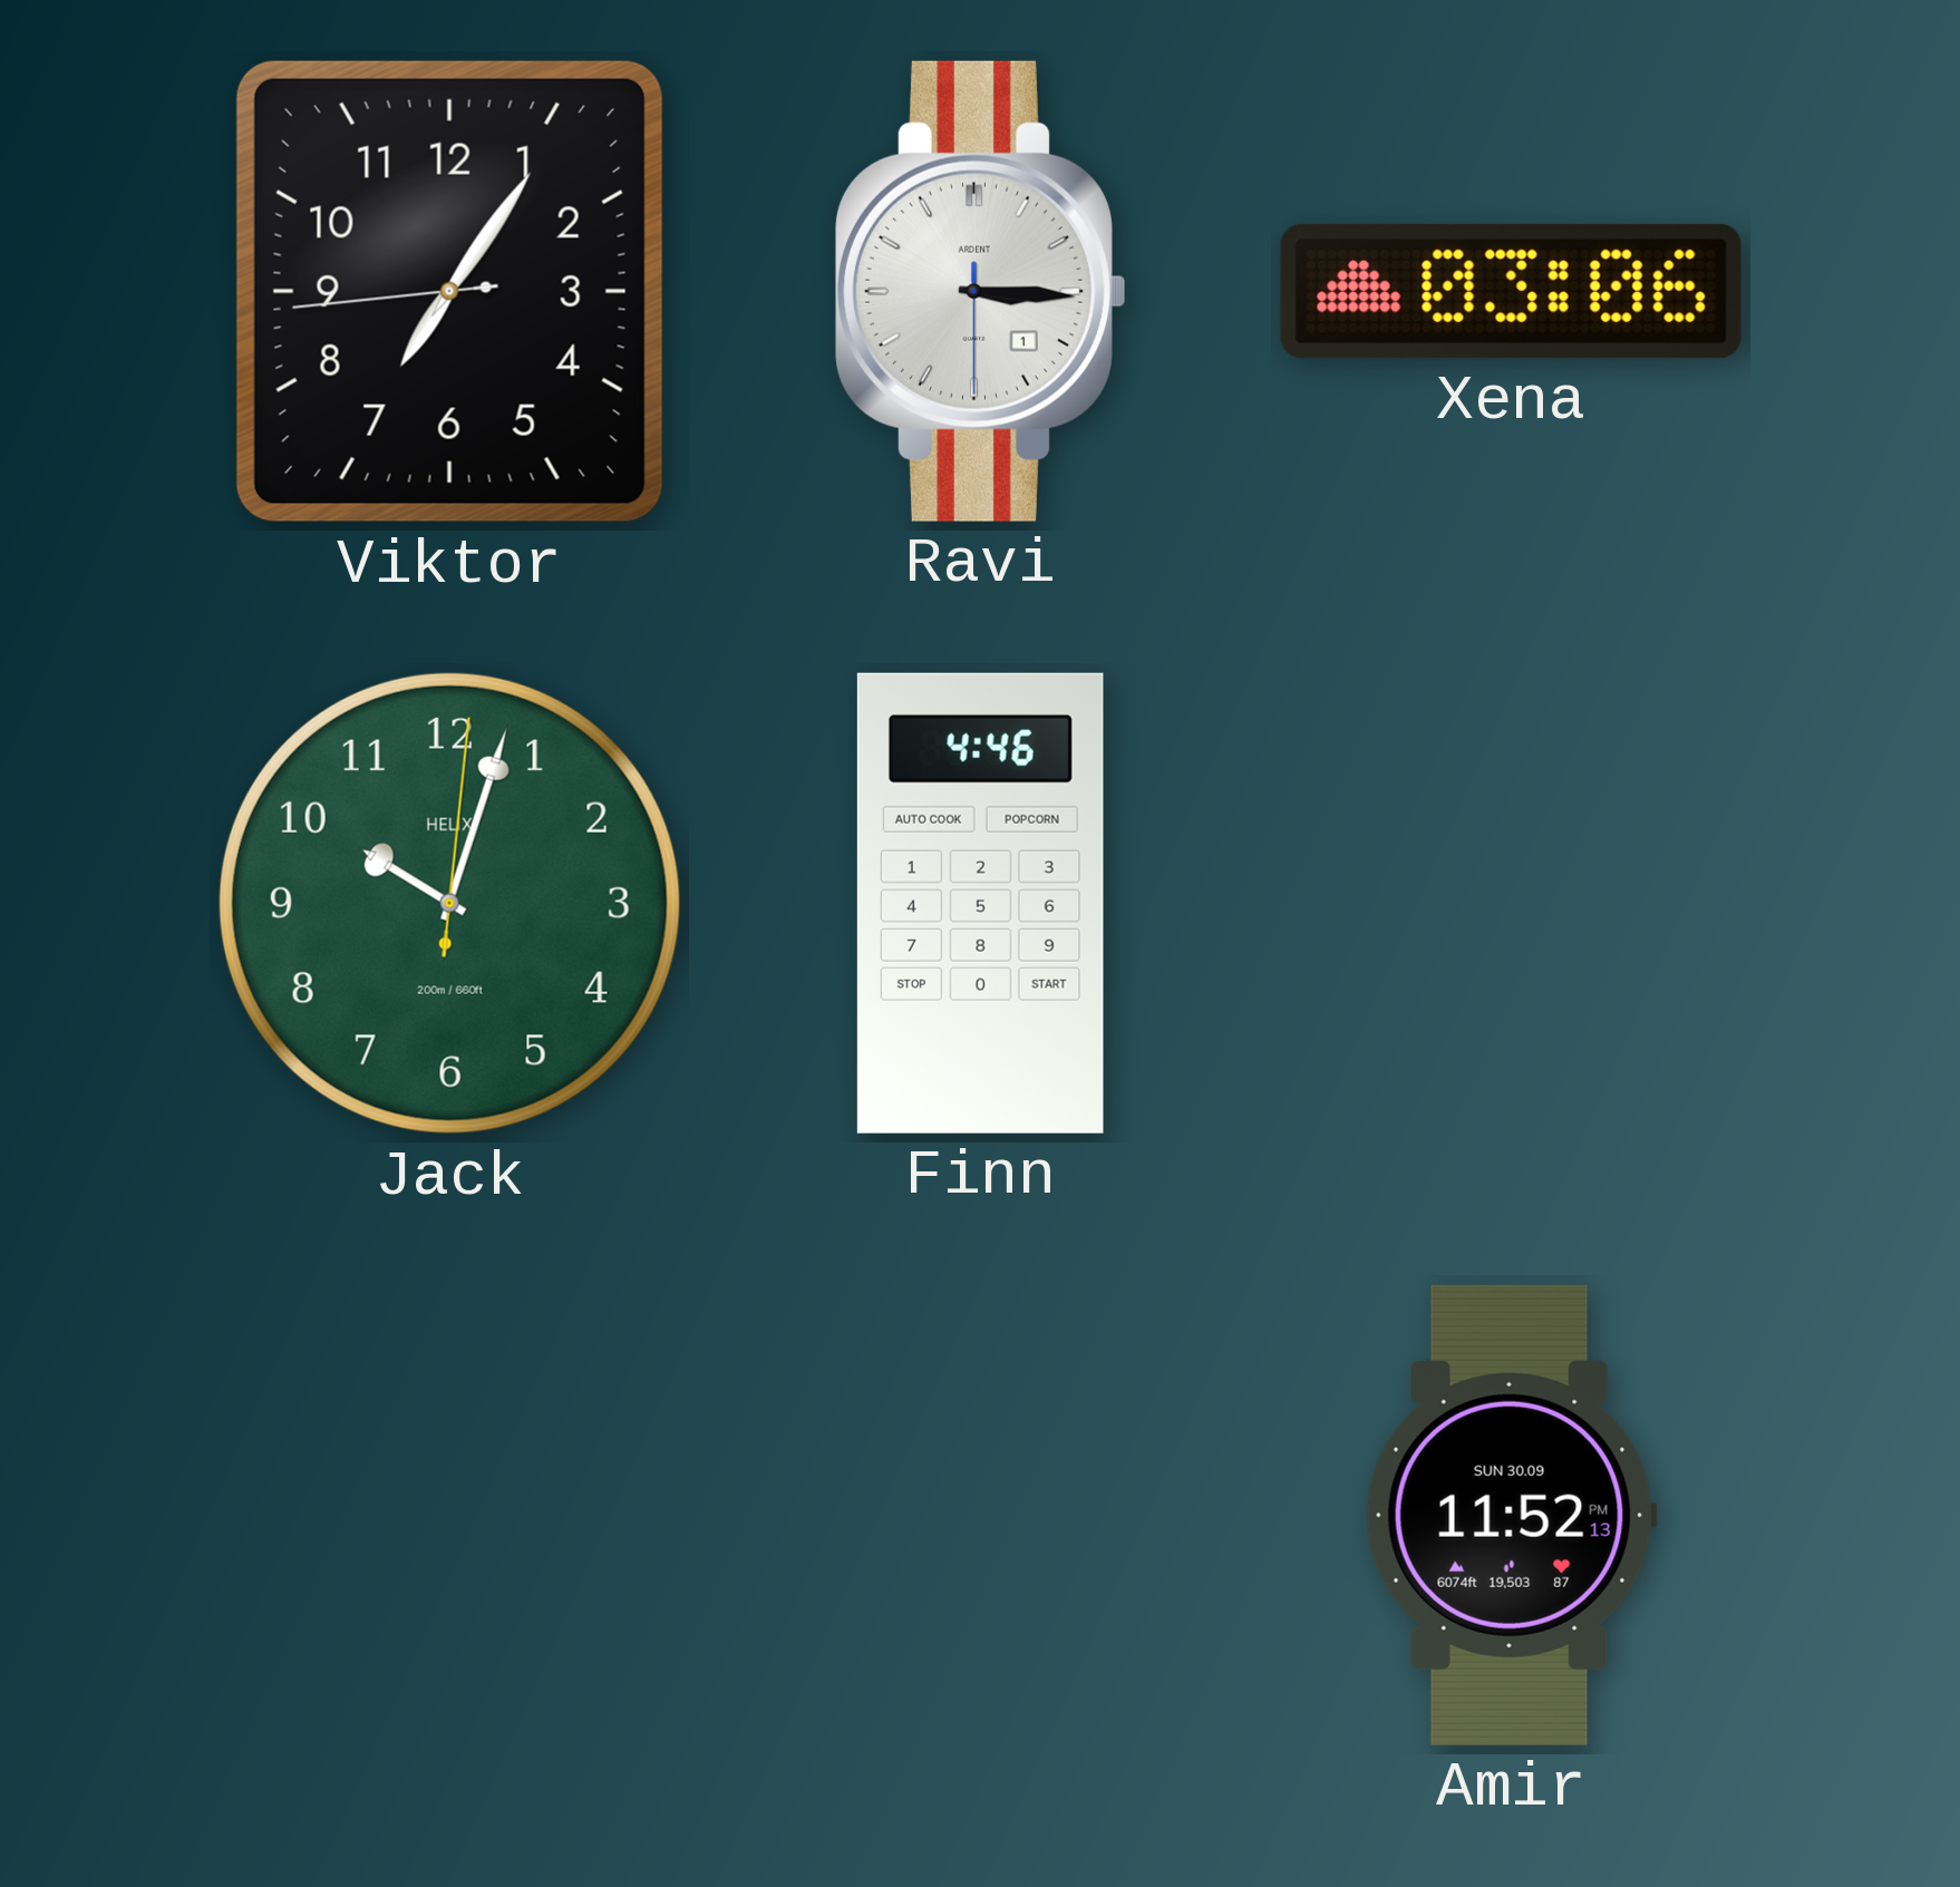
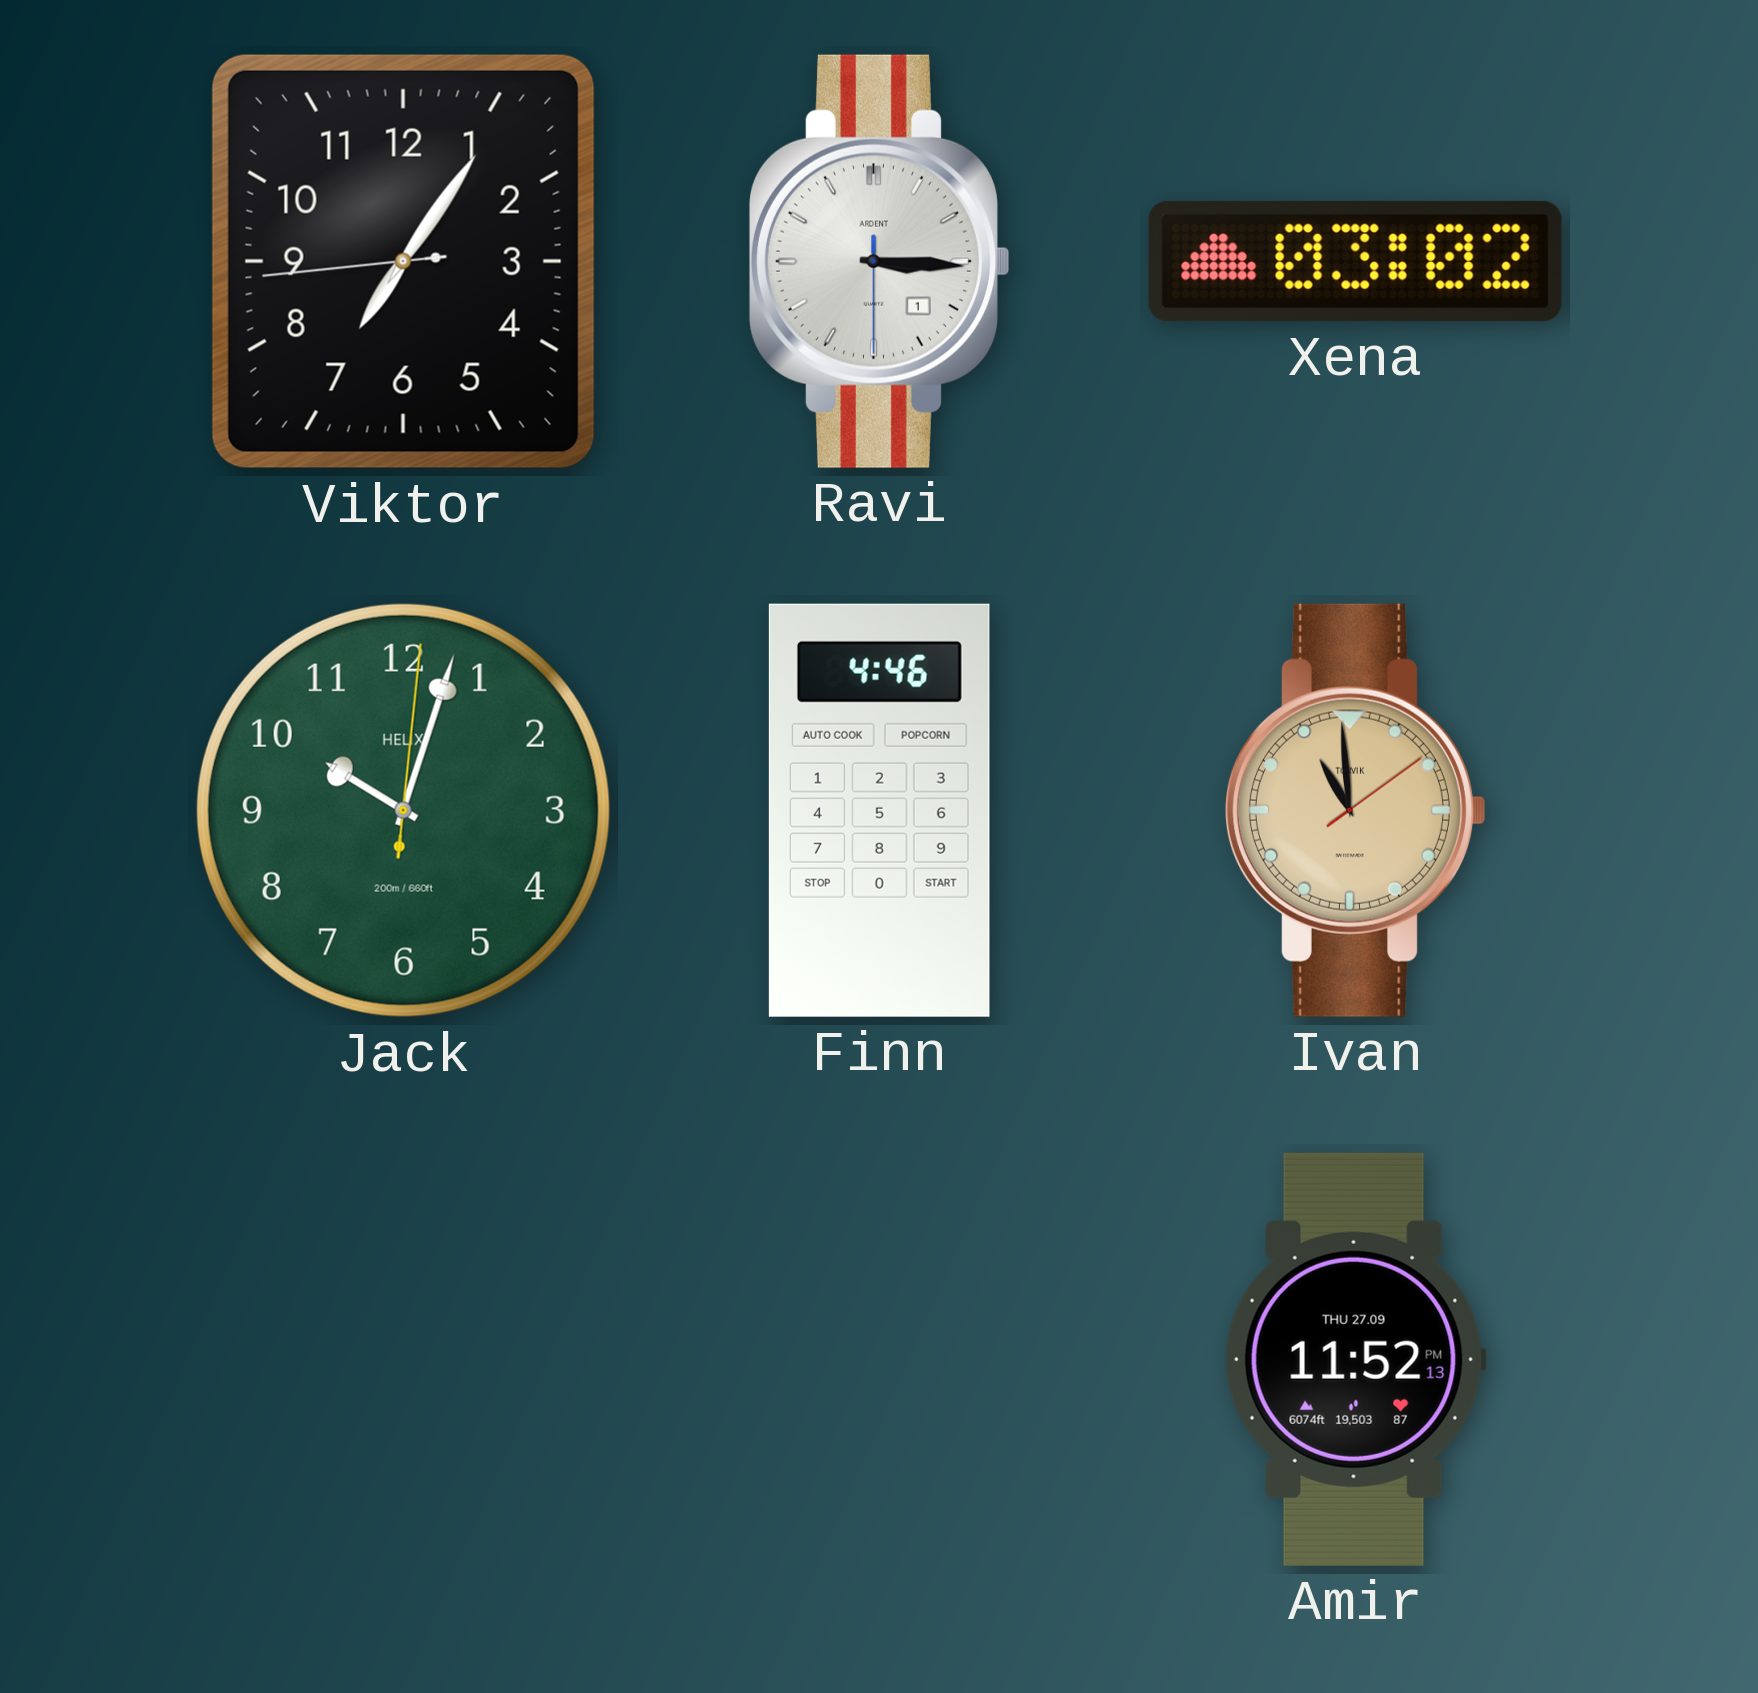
Xena: 03:06 -> 03:02
Ivan: none -> 10:59
Amir date: SUN 30.09 -> THU 27.09
